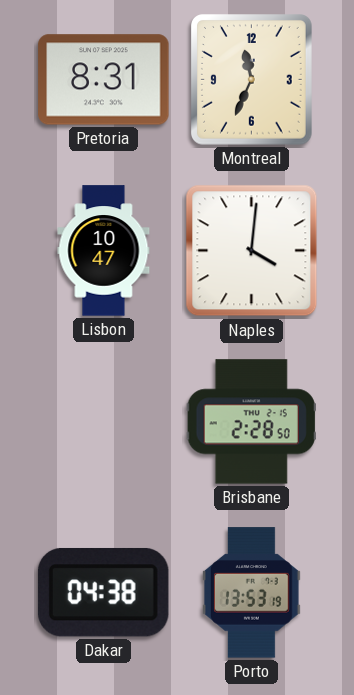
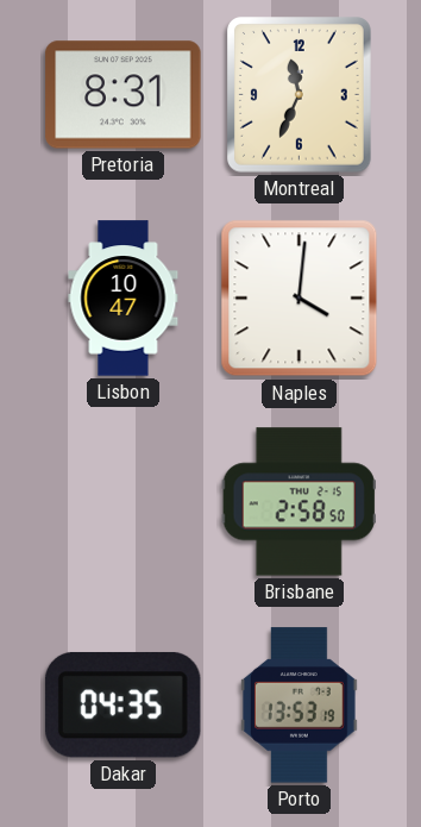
Brisbane: 2:28 -> 2:58
Dakar: 04:38 -> 04:35
